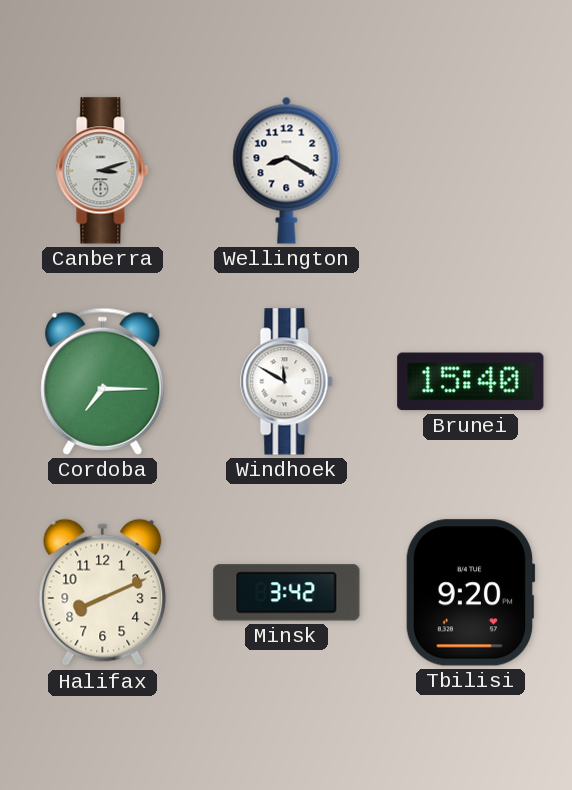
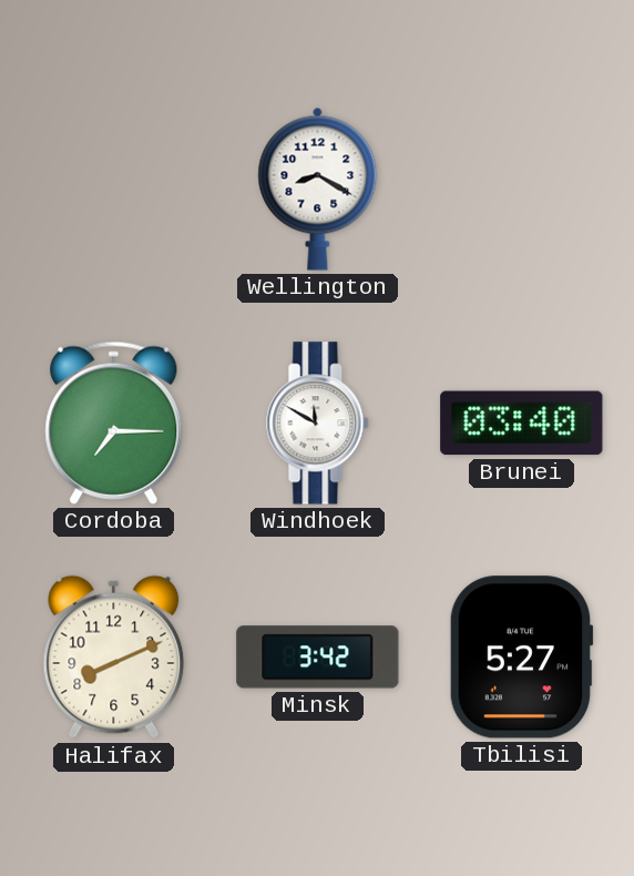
Canberra: 3:12 -> none
Brunei: 15:40 -> 03:40
Tbilisi: 9:20 -> 5:27
